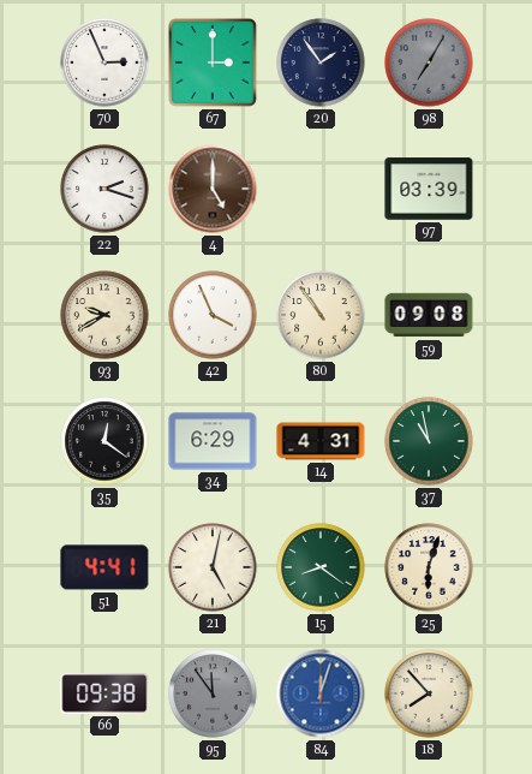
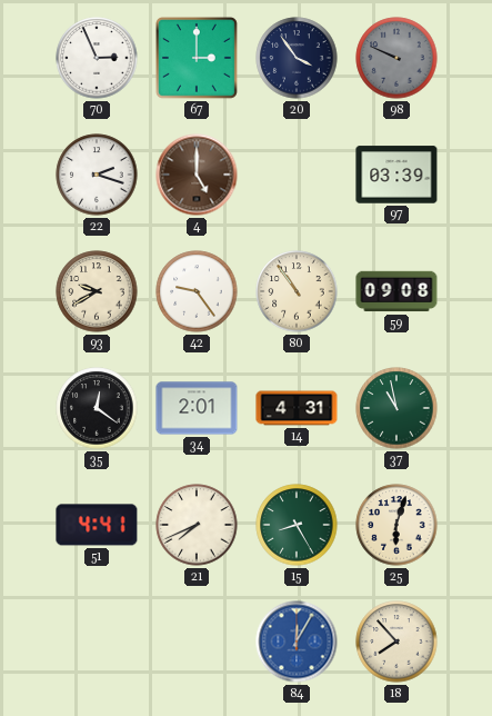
20: 1:54 -> 3:54
98: 7:05 -> 9:49
42: 3:56 -> 9:24
34: 6:29 -> 2:01
21: 5:02 -> 7:41
15: 8:21 -> 8:25
66: 09:38 -> none
95: 11:54 -> none
84: 12:03 -> 12:05
